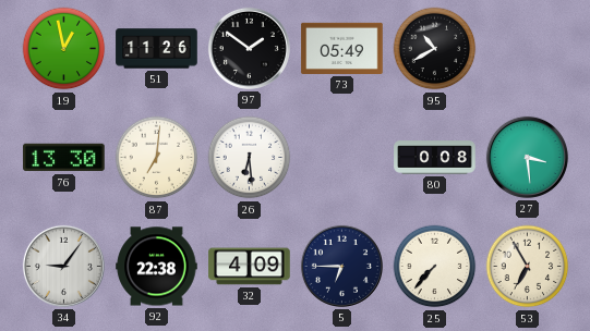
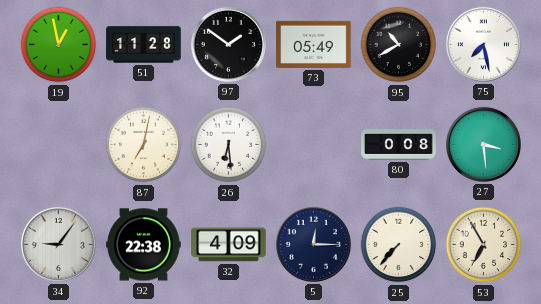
51: 11:26 -> 11:28
75: none -> 7:28
76: 13:30 -> none
87: 7:01 -> 7:02
5: 6:45 -> 12:15
